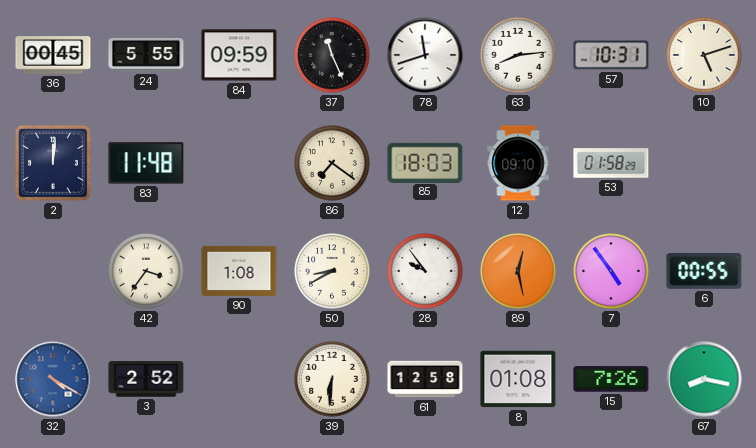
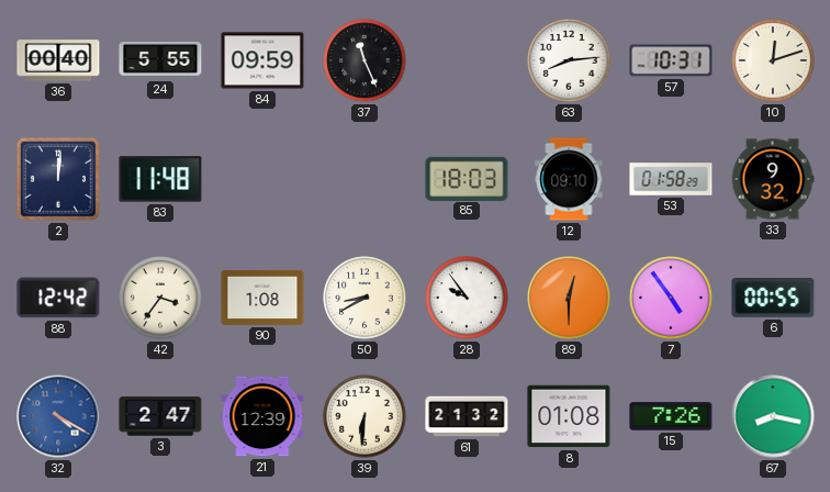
36: 00:45 -> 00:40
78: 11:42 -> none
10: 5:12 -> 12:12
86: 7:21 -> none
33: none -> 9:32
88: none -> 12:42
89: 12:28 -> 12:30
3: 2:52 -> 2:47
21: none -> 12:39
61: 12:58 -> 21:32
